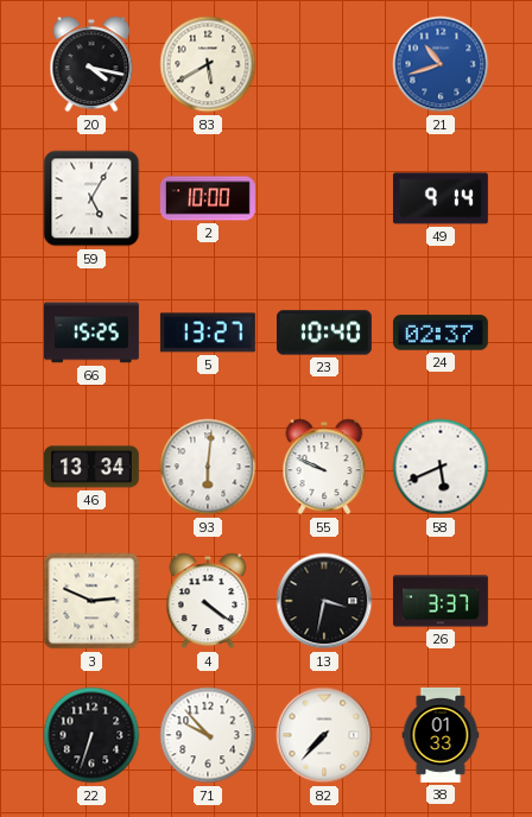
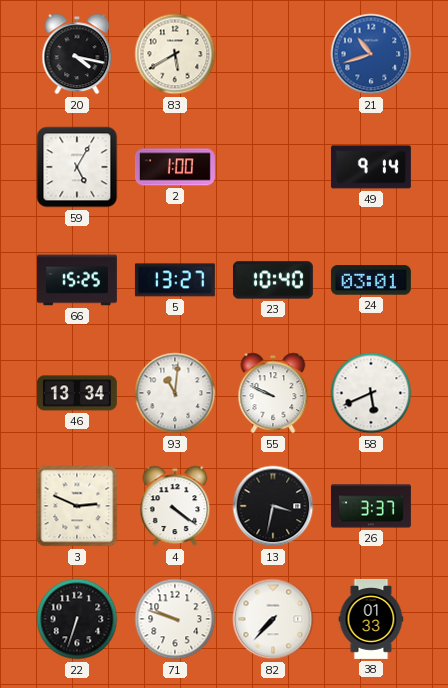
2: 10:00 -> 1:00
24: 02:37 -> 03:01
93: 6:01 -> 11:01
71: 9:53 -> 9:48
